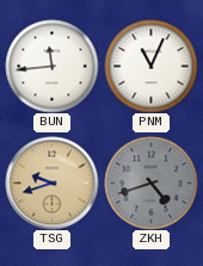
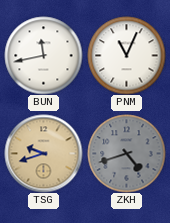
BUN: 11:44 -> 11:43
